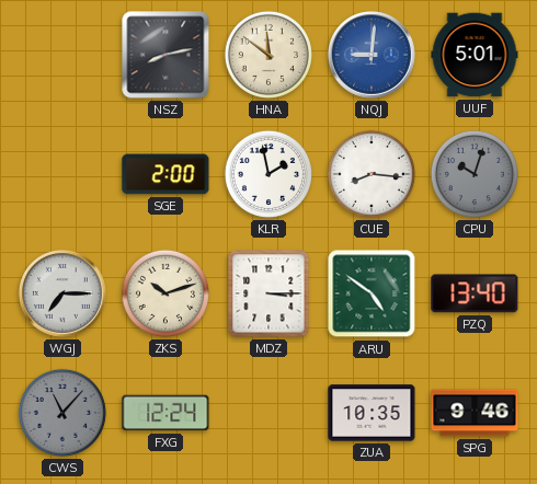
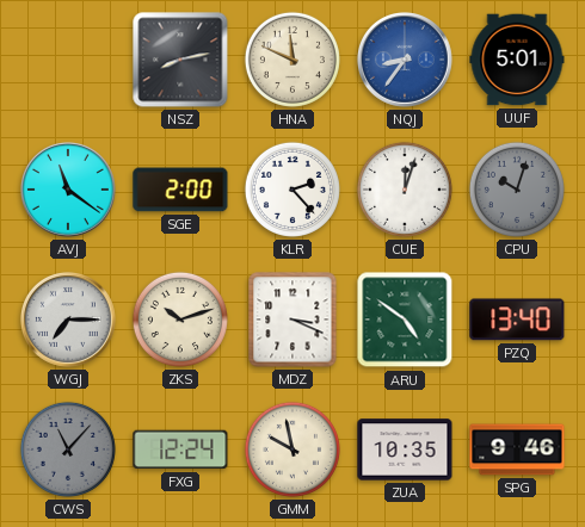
HNA: 11:51 -> 11:49
NQJ: 9:01 -> 8:36
AVJ: none -> 11:21
KLR: 1:58 -> 2:23
CUE: 8:16 -> 12:03
MDZ: 3:15 -> 3:19
GMM: none -> 9:58
